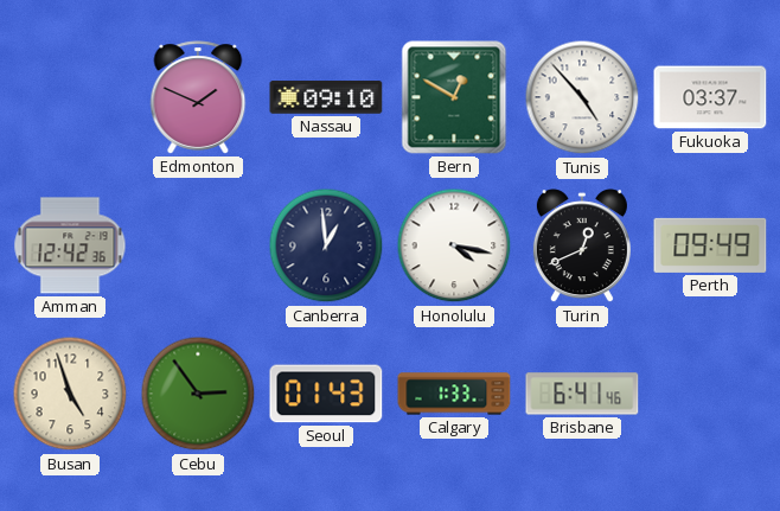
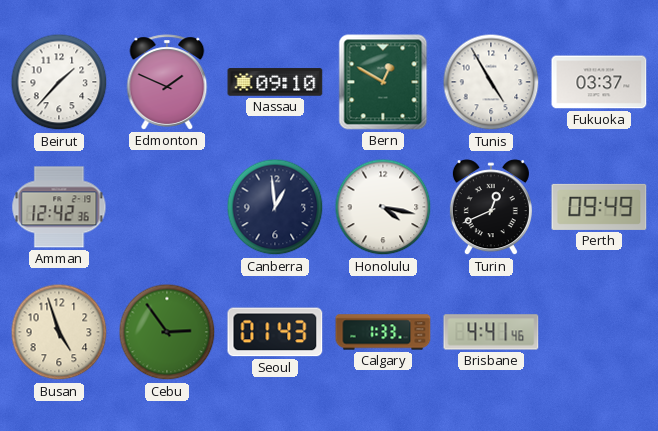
Beirut: none -> 1:37
Tunis: 4:53 -> 4:55
Brisbane: 6:41 -> 4:41
